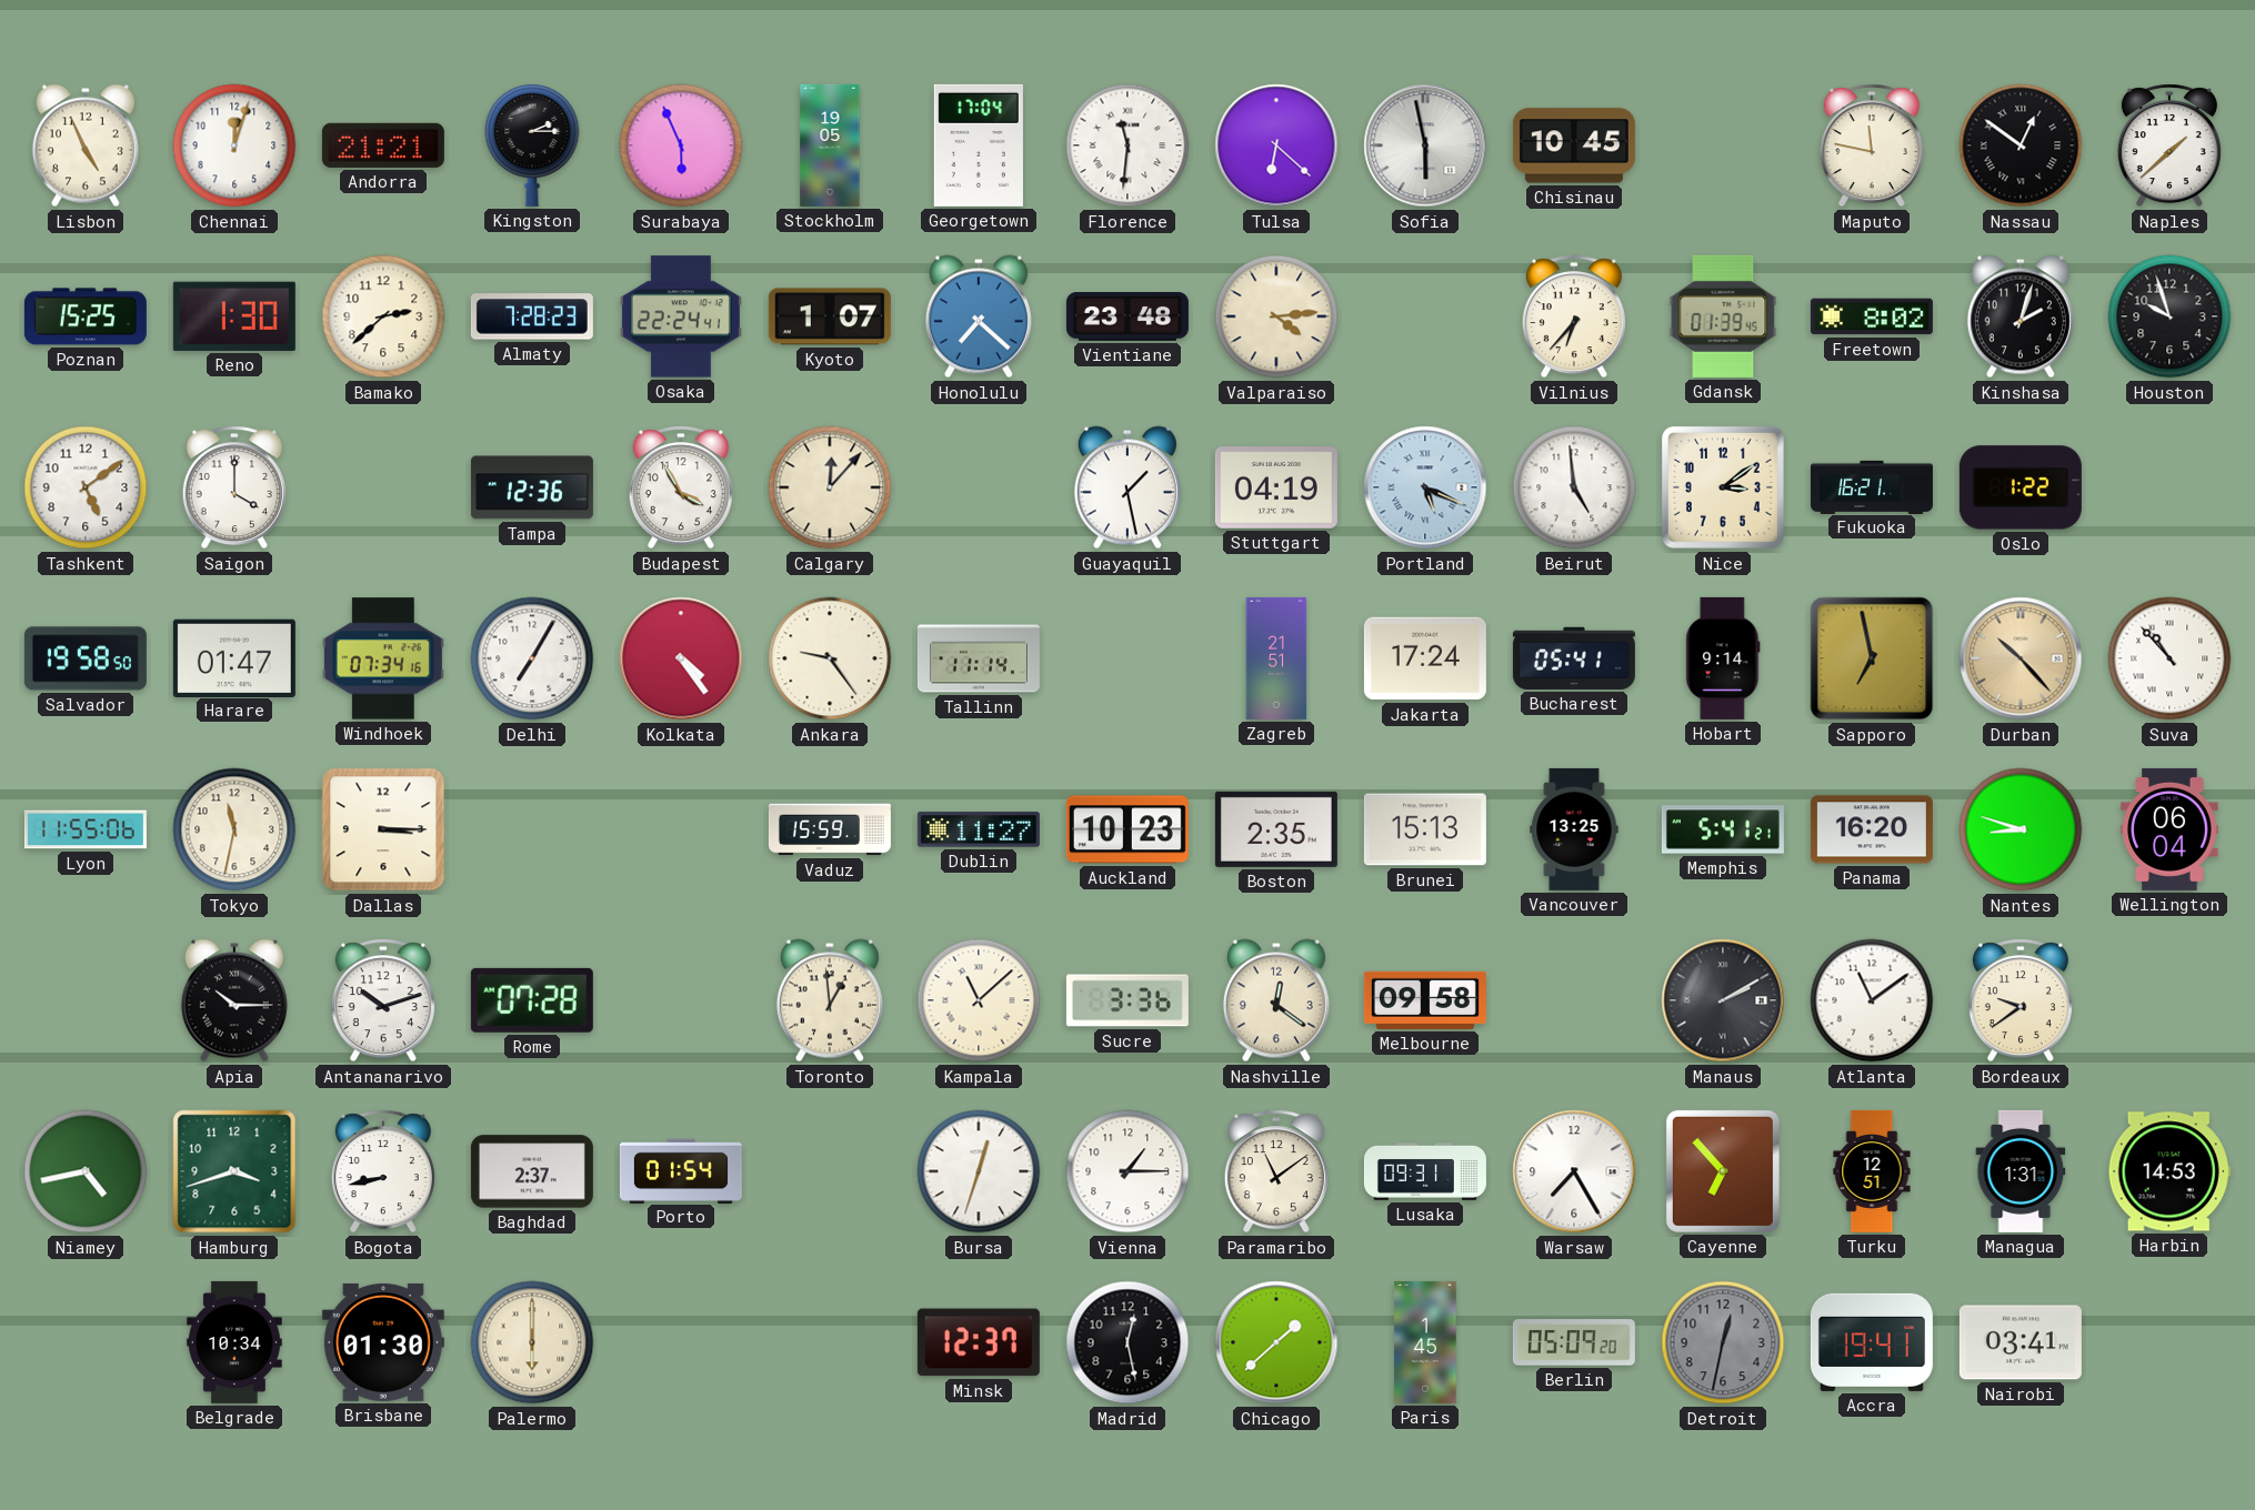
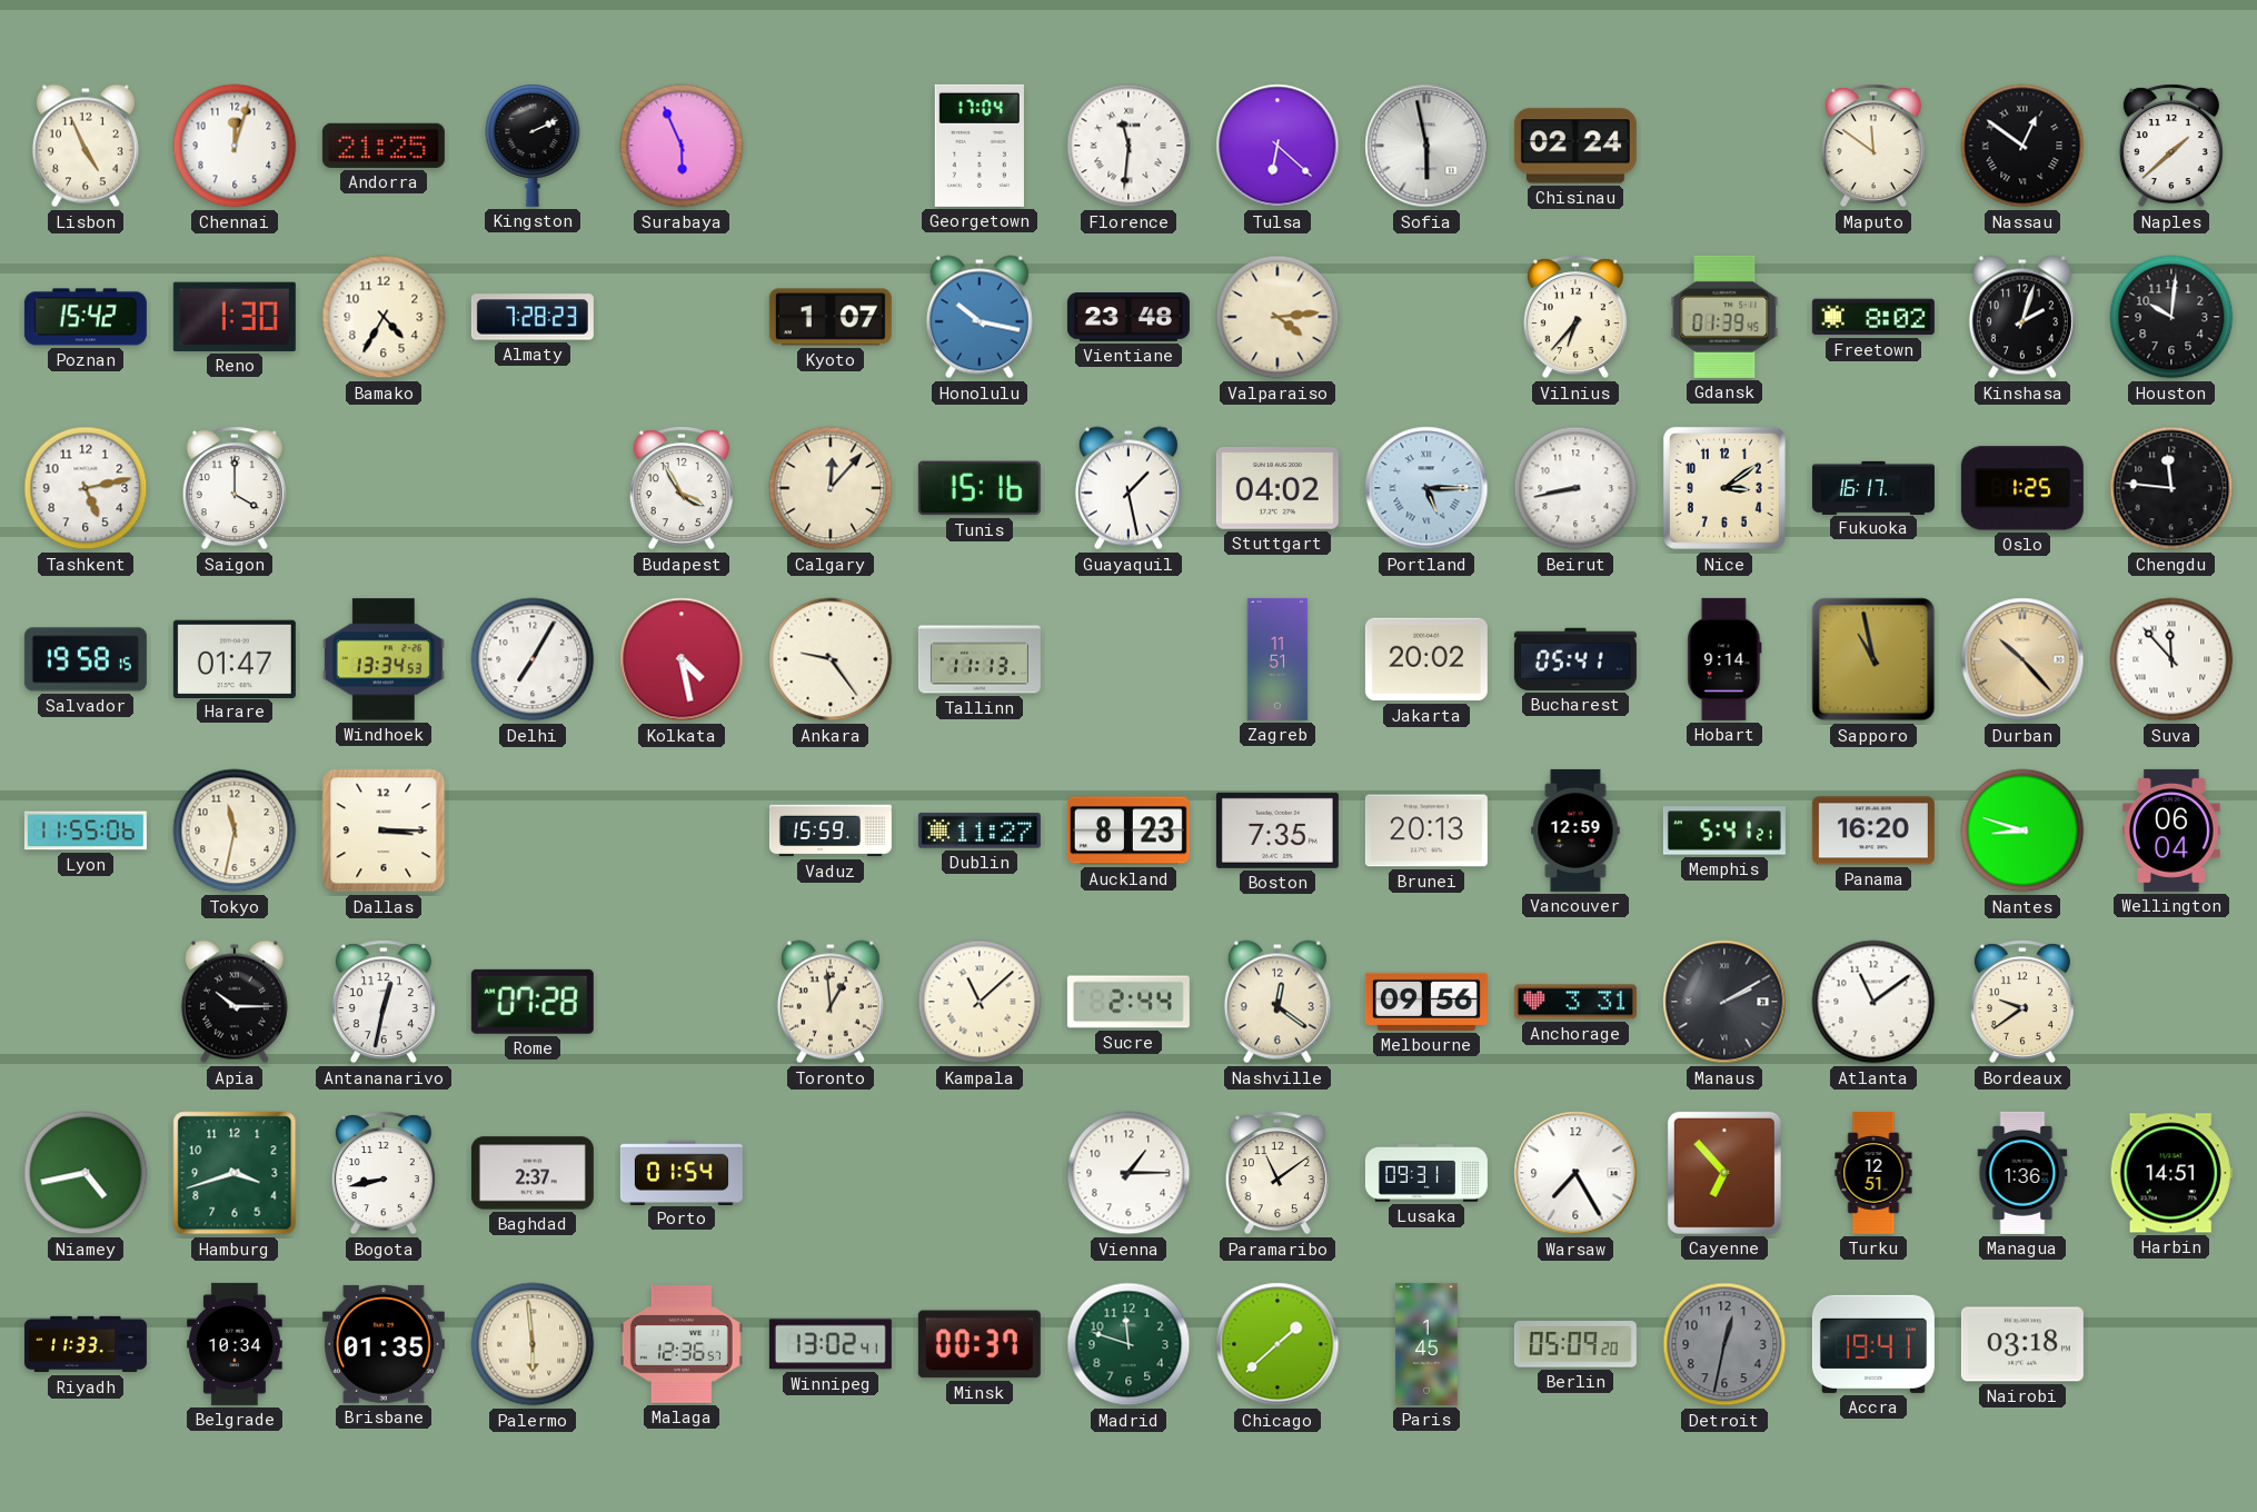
Andorra: 21:21 -> 21:25
Kingston: 2:15 -> 2:11
Stockholm: 19:05 -> none
Chisinau: 10:45 -> 02:24
Maputo: 11:47 -> 11:51
Poznan: 15:25 -> 15:42
Bamako: 2:38 -> 4:35
Osaka: 22:24 -> none
Honolulu: 7:22 -> 10:17
Houston: 9:57 -> 10:01
Tashkent: 5:09 -> 5:13
Tampa: 12:36 -> none
Tunis: none -> 15:16
Stuttgart: 04:19 -> 04:02
Portland: 5:19 -> 5:15
Beirut: 4:59 -> 8:43
Fukuoka: 16:21 -> 16:17
Oslo: 1:22 -> 1:25
Chengdu: none -> 11:46
Salvador: 19:58:50 -> 19:58:15
Windhoek: 07:34 -> 13:34
Kolkata: 4:24 -> 4:28
Tallinn: 11:14 -> 11:13
Zagreb: 21:51 -> 11:51
Jakarta: 17:24 -> 20:02
Sapporo: 6:58 -> 10:58
Suva: 10:53 -> 11:53
Auckland: 10:23 -> 8:23
Boston: 2:35 -> 7:35
Brunei: 15:13 -> 20:13
Vancouver: 13:25 -> 12:59
Antananarivo: 10:12 -> 12:32
Sucre: 3:36 -> 2:44
Melbourne: 09:58 -> 09:56
Anchorage: none -> 3:31
Bursa: 12:33 -> none
Managua: 1:31 -> 1:36
Harbin: 14:53 -> 14:51
Riyadh: none -> 11:33
Brisbane: 01:30 -> 01:35
Palermo: 6:00 -> 5:59
Malaga: none -> 12:36
Winnipeg: none -> 13:02
Minsk: 12:37 -> 00:37
Madrid: 12:28 -> 11:48
Madrid dial: black -> green
Nairobi: 03:41 -> 03:18
